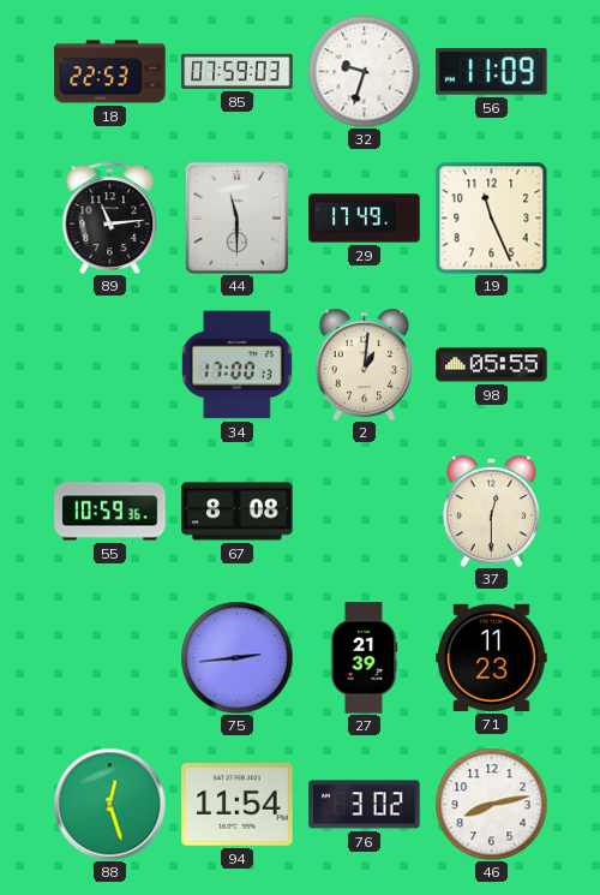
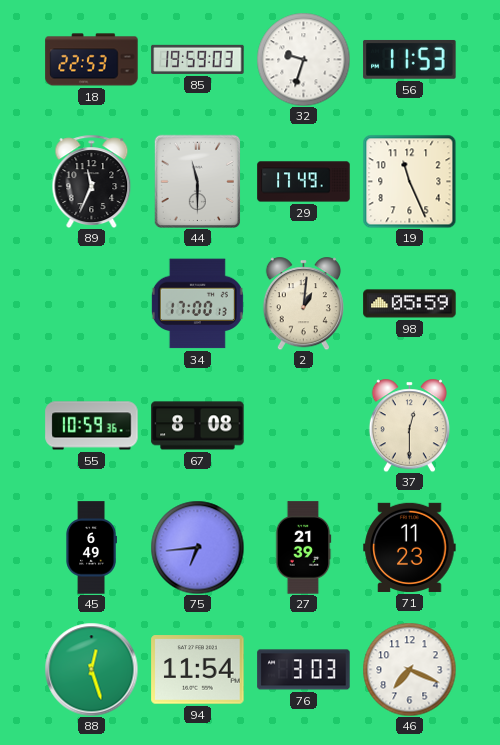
85: 07:59 -> 19:59
56: 11:09 -> 11:53
89: 11:14 -> 11:34
98: 05:55 -> 05:59
45: none -> 6:49
75: 2:44 -> 6:44
76: 3:02 -> 3:03
46: 8:13 -> 7:19
